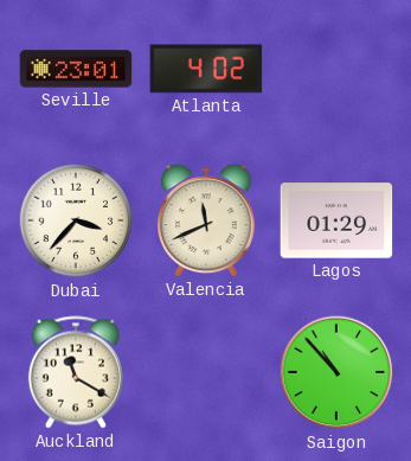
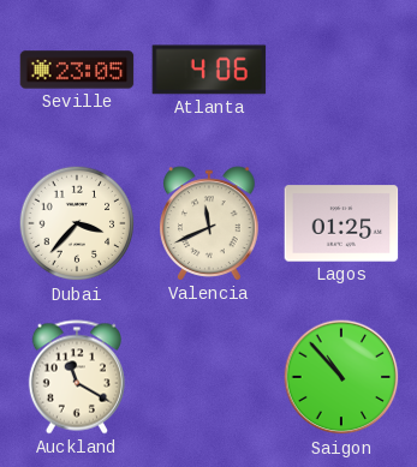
Seville: 23:01 -> 23:05
Atlanta: 4:02 -> 4:06
Lagos: 01:29 -> 01:25
